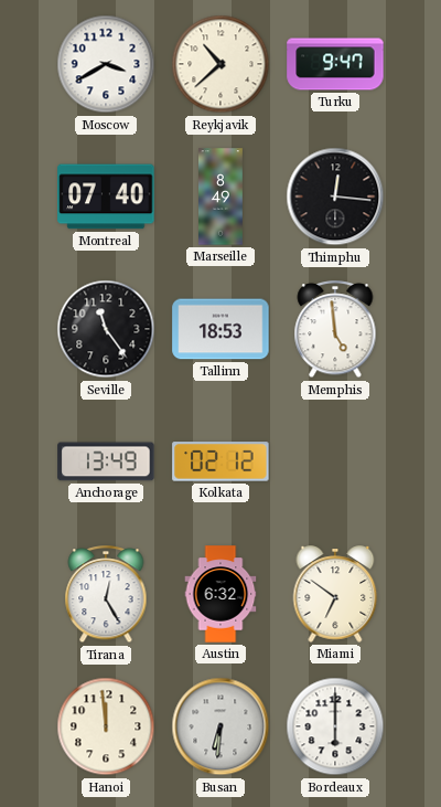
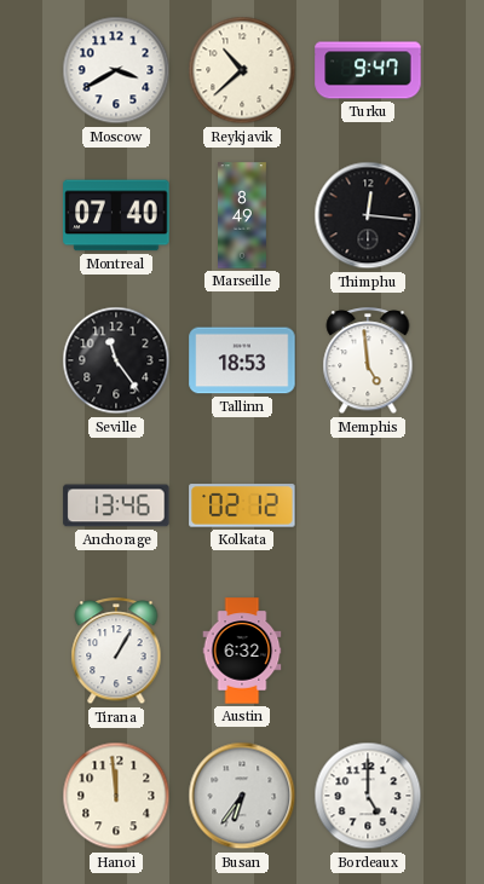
Anchorage: 13:49 -> 13:46
Tirana: 12:25 -> 1:05
Miami: 6:51 -> none
Busan: 6:31 -> 6:36
Bordeaux: 6:00 -> 5:00
